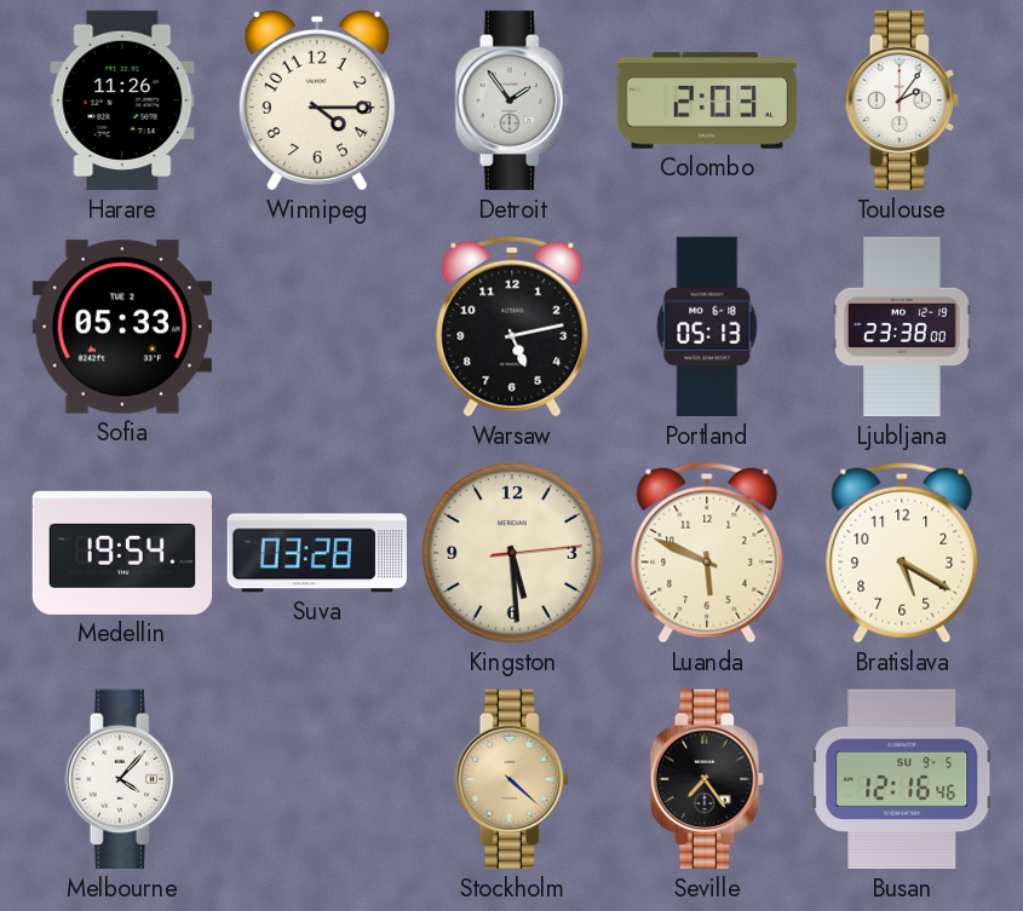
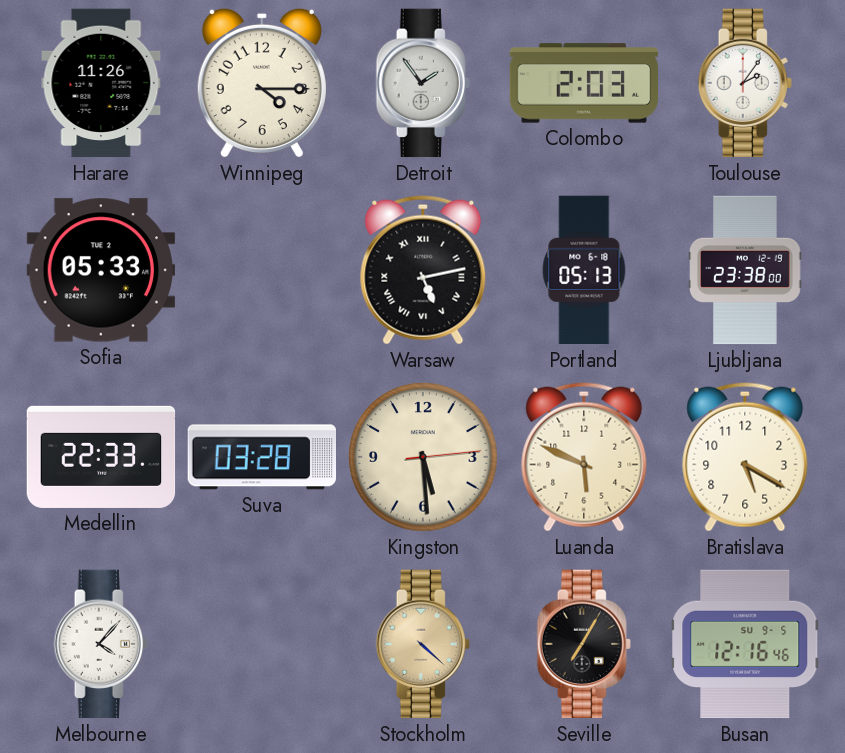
Warsaw numerals: Arabic -> Roman
Medellin: 19:54 -> 22:33
Seville: 7:24 -> 7:05
